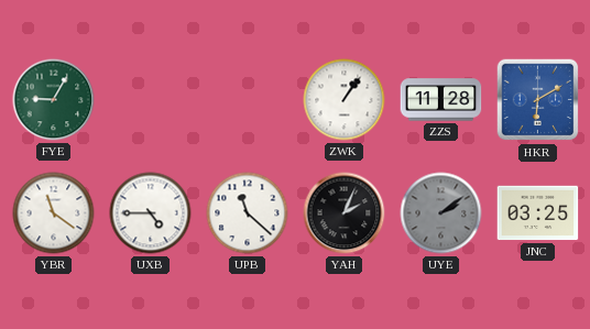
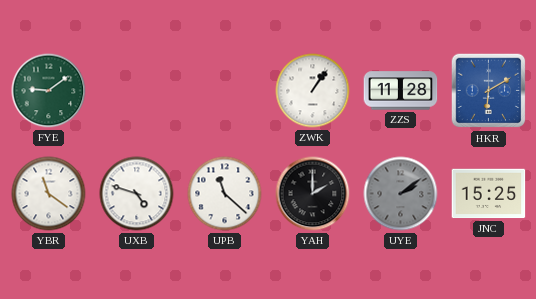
FYE: 9:05 -> 9:09
UXB: 4:45 -> 4:48
YAH: 2:04 -> 2:00
JNC: 03:25 -> 15:25
